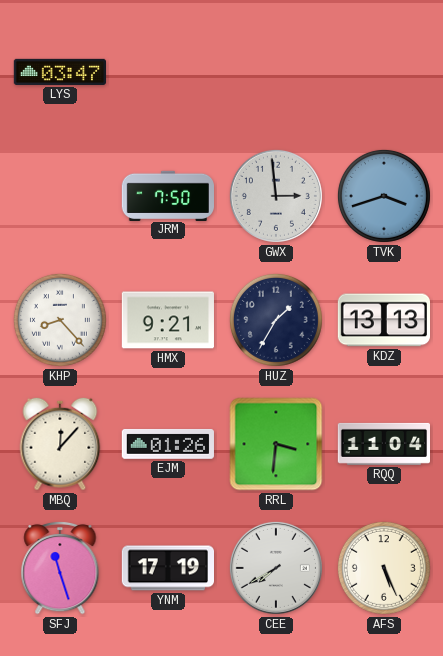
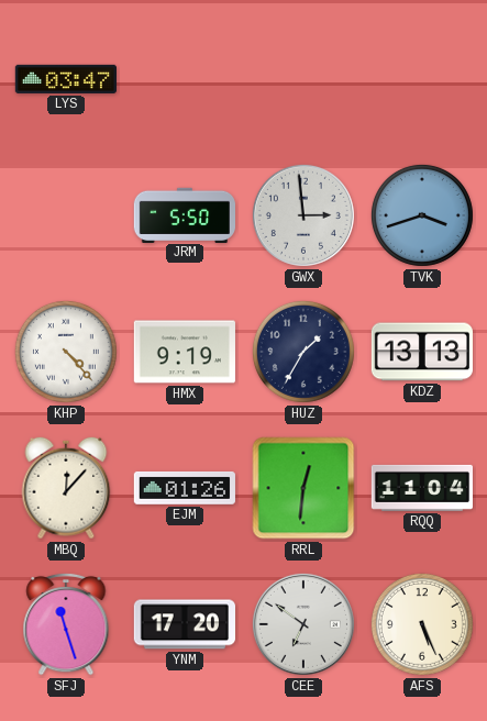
JRM: 7:50 -> 5:50
KHP: 8:23 -> 4:23
HMX: 9:21 -> 9:19
RRL: 3:31 -> 12:31
YNM: 17:19 -> 17:20
CEE: 7:40 -> 6:51
